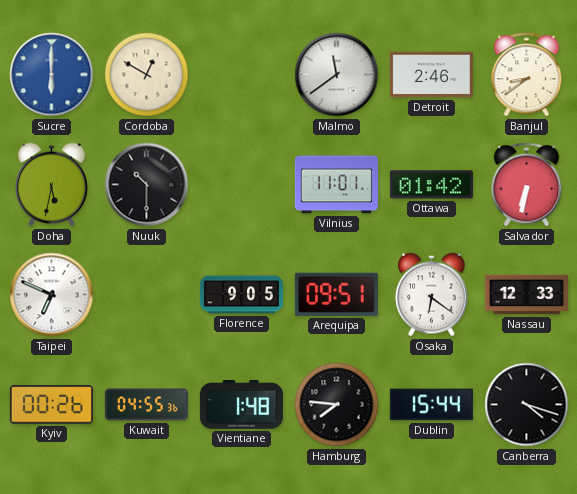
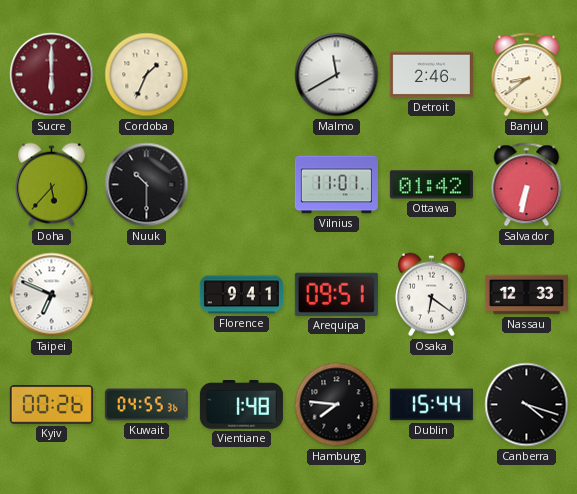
Sucre dial: blue -> burgundy
Cordoba: 12:50 -> 1:34
Malmo: 11:39 -> 11:40
Doha: 5:32 -> 5:37
Florence: 9:05 -> 9:41
